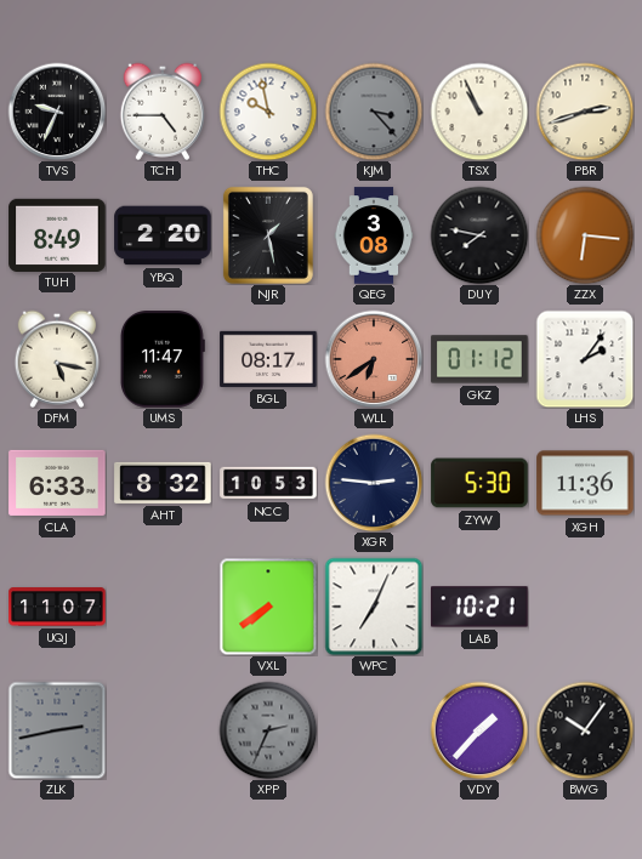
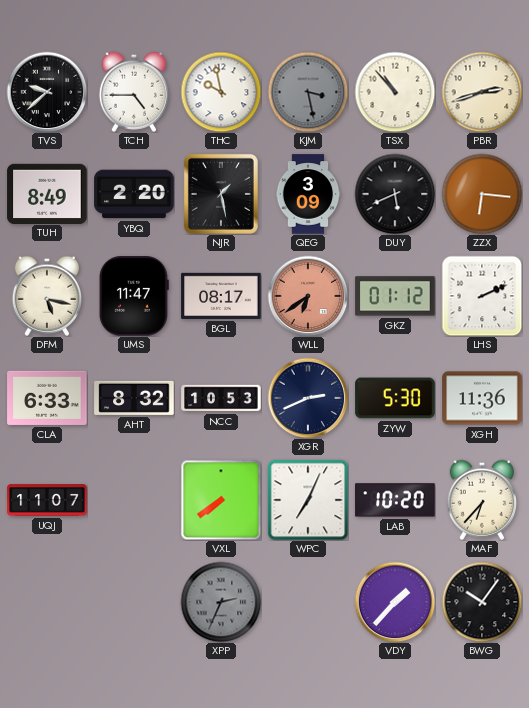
TVS: 9:34 -> 9:38
KJM: 3:23 -> 3:28
TSX: 10:56 -> 10:53
QEG: 3:08 -> 3:09
DUY: 7:47 -> 5:41
LHS: 2:06 -> 2:11
XGR: 2:46 -> 2:41
LAB: 10:21 -> 10:20
MAF: none -> 6:37
ZLK: 2:43 -> none
